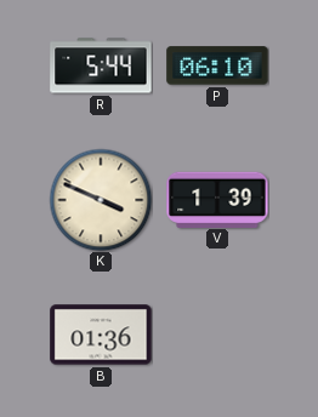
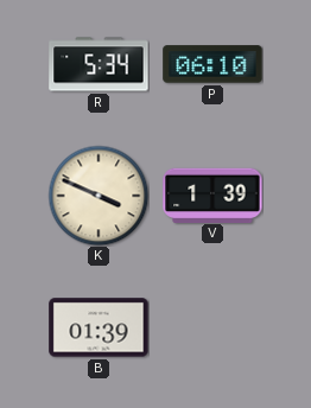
R: 5:44 -> 5:34
B: 01:36 -> 01:39
